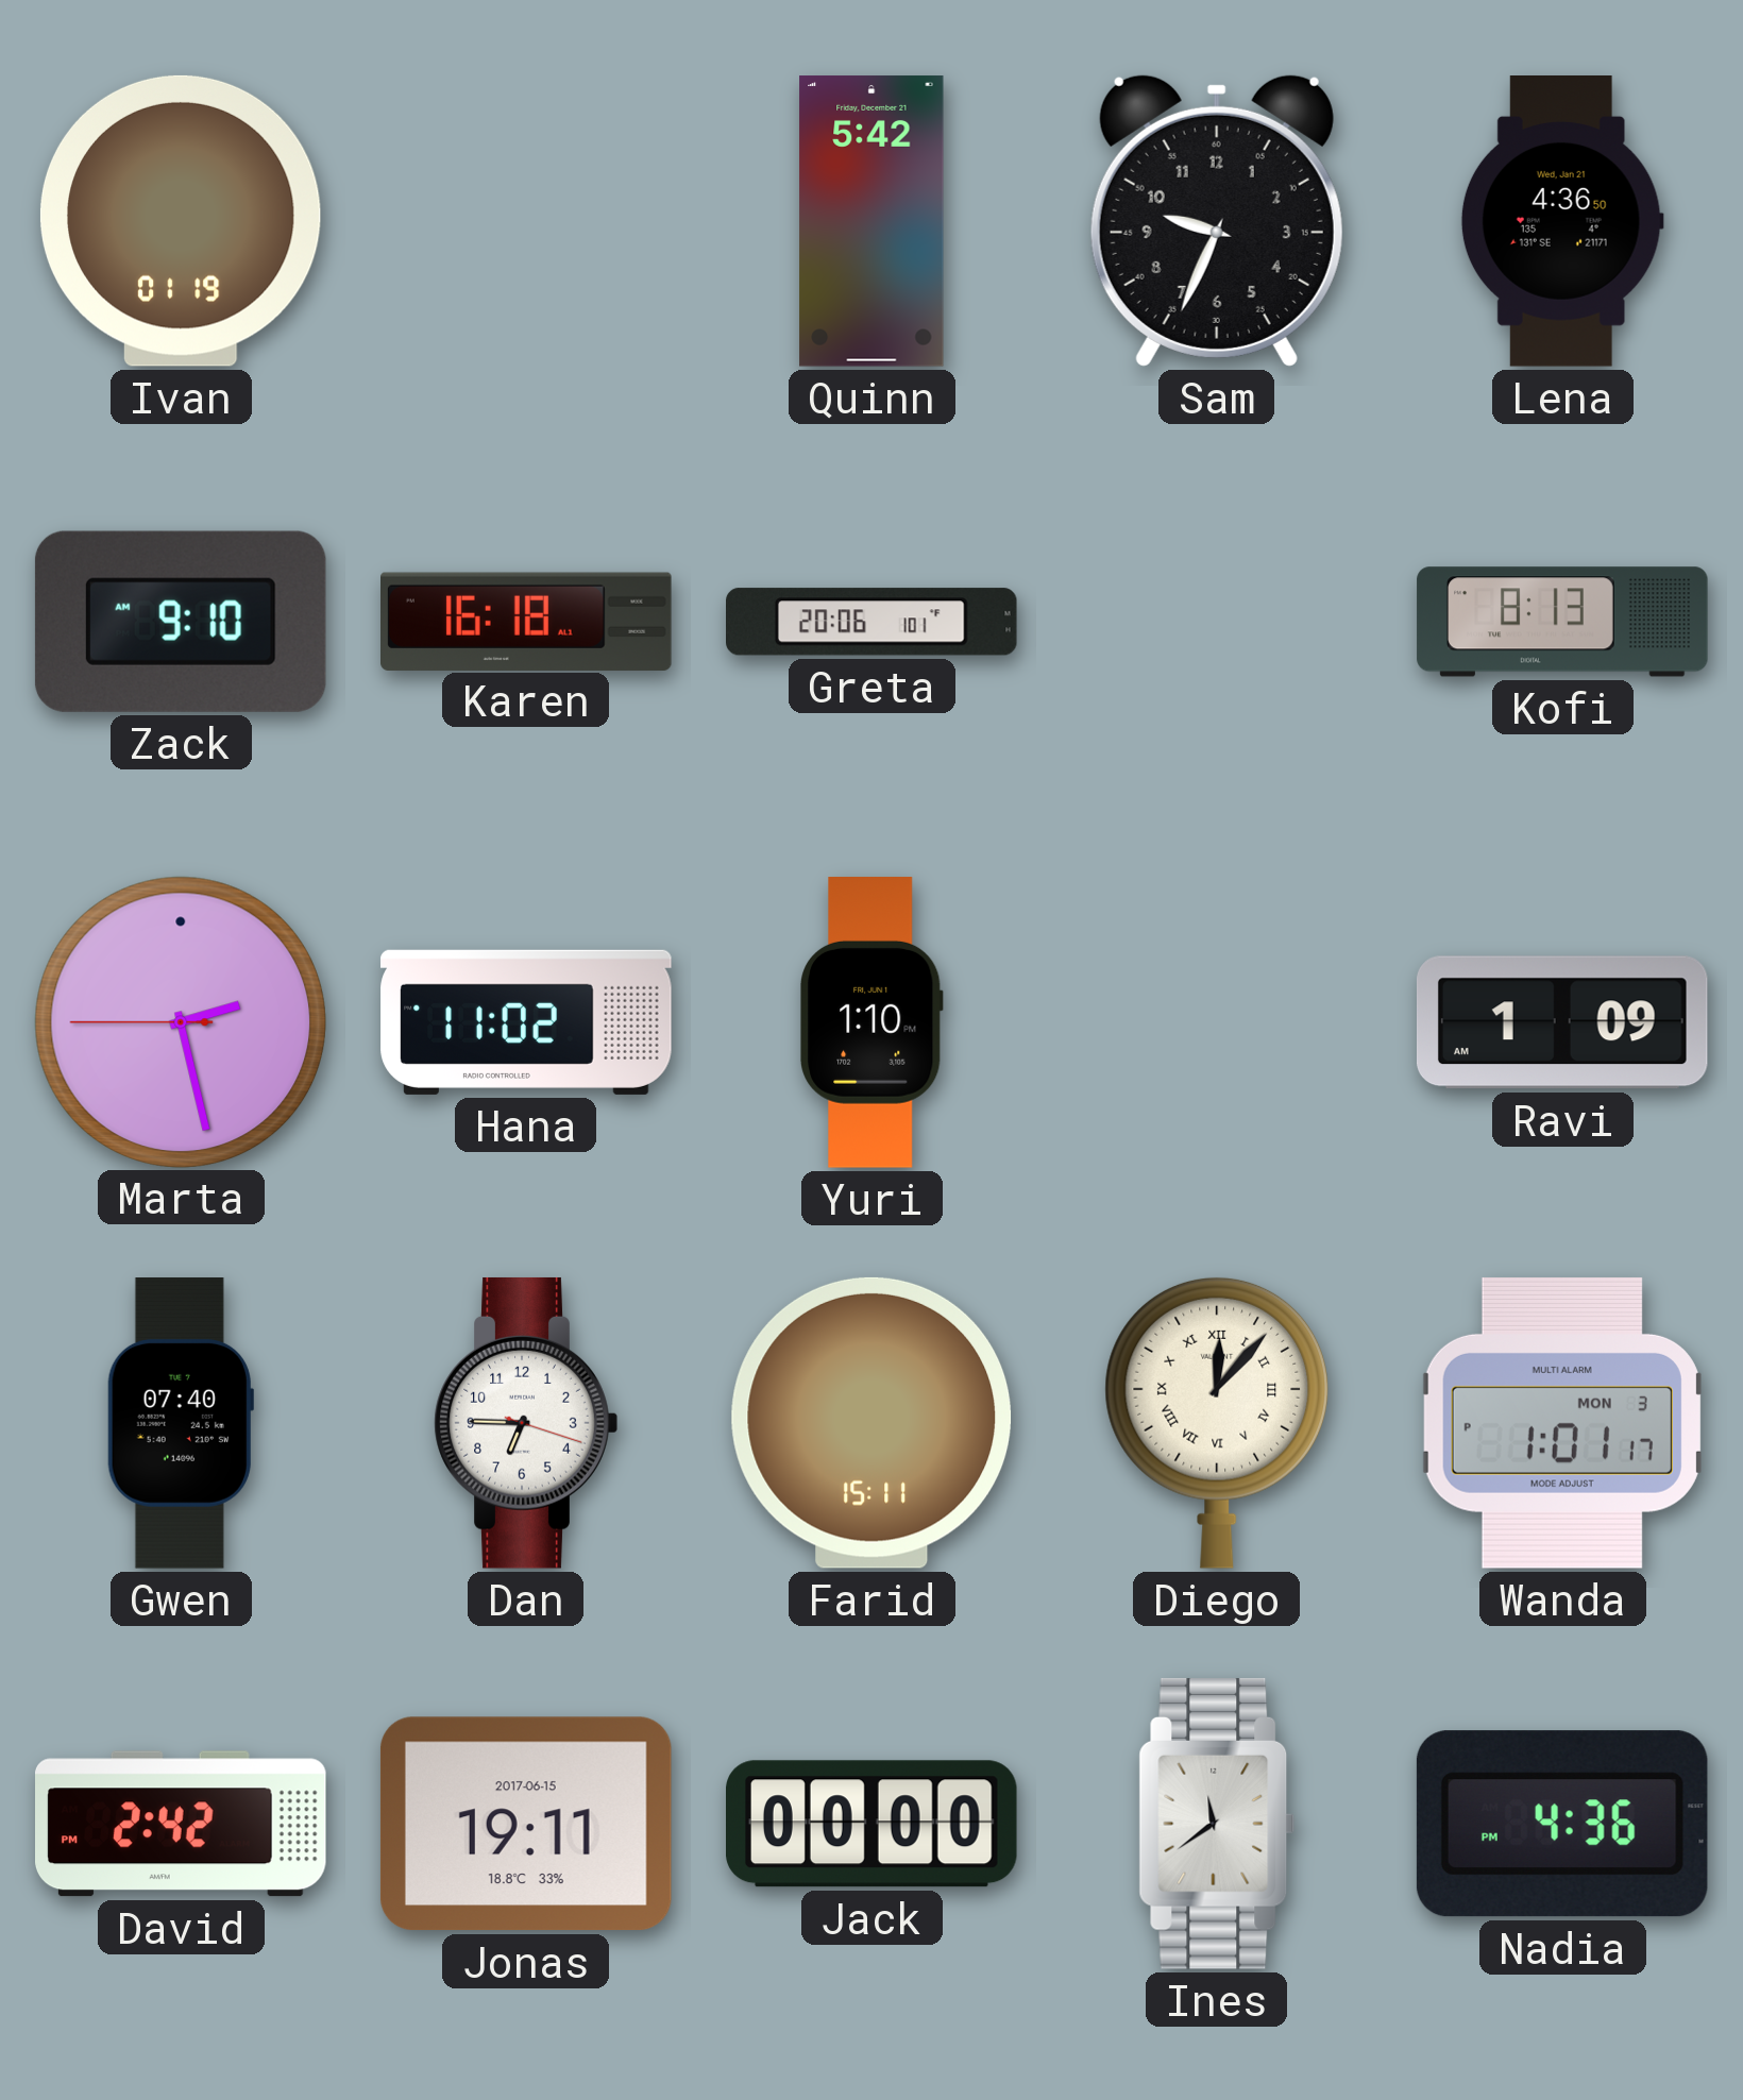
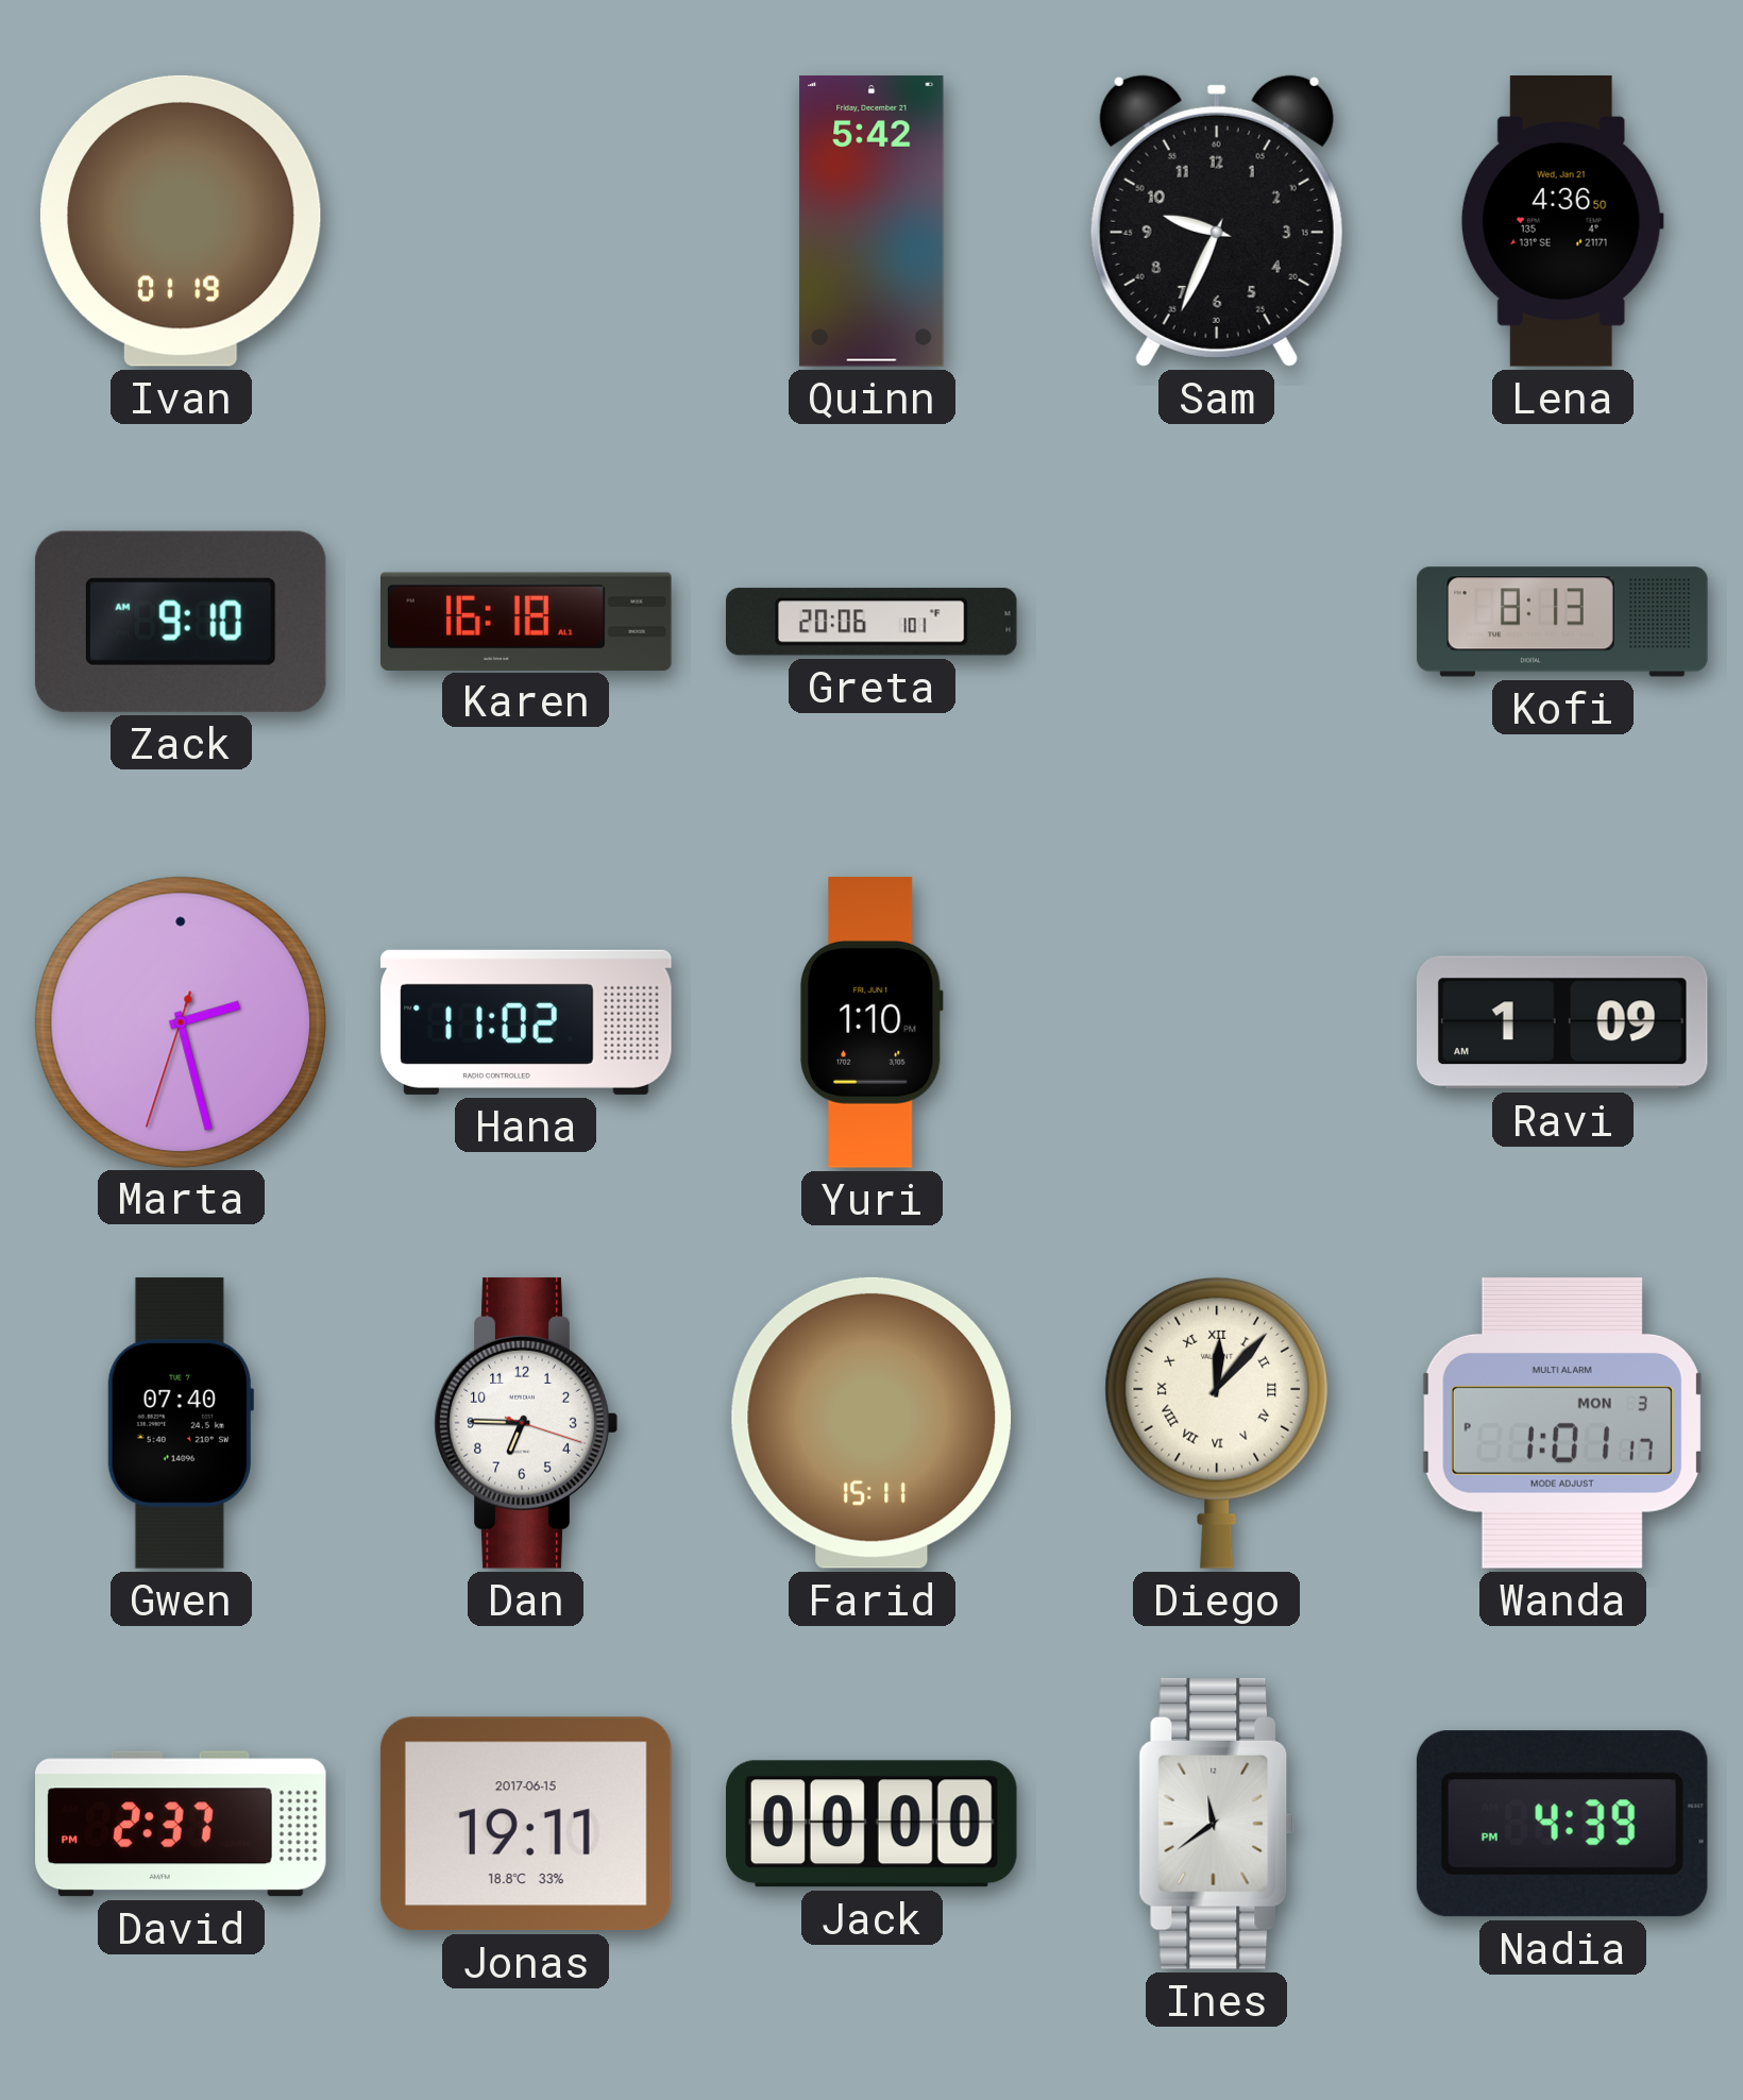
Marta: 2:27:45 -> 2:27:33
David: 2:42 -> 2:37
Nadia: 4:36 -> 4:39
